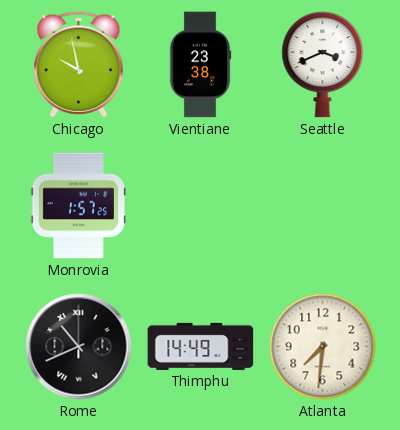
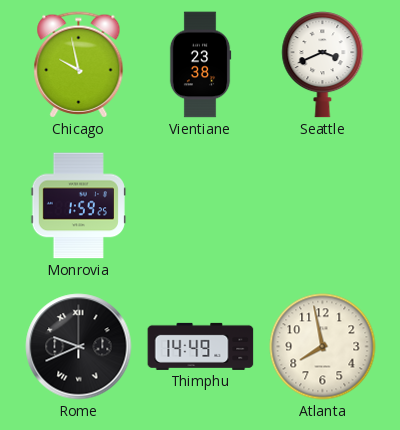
Monrovia: 1:57 -> 1:59
Rome: 10:41 -> 9:41
Atlanta: 7:31 -> 7:58
